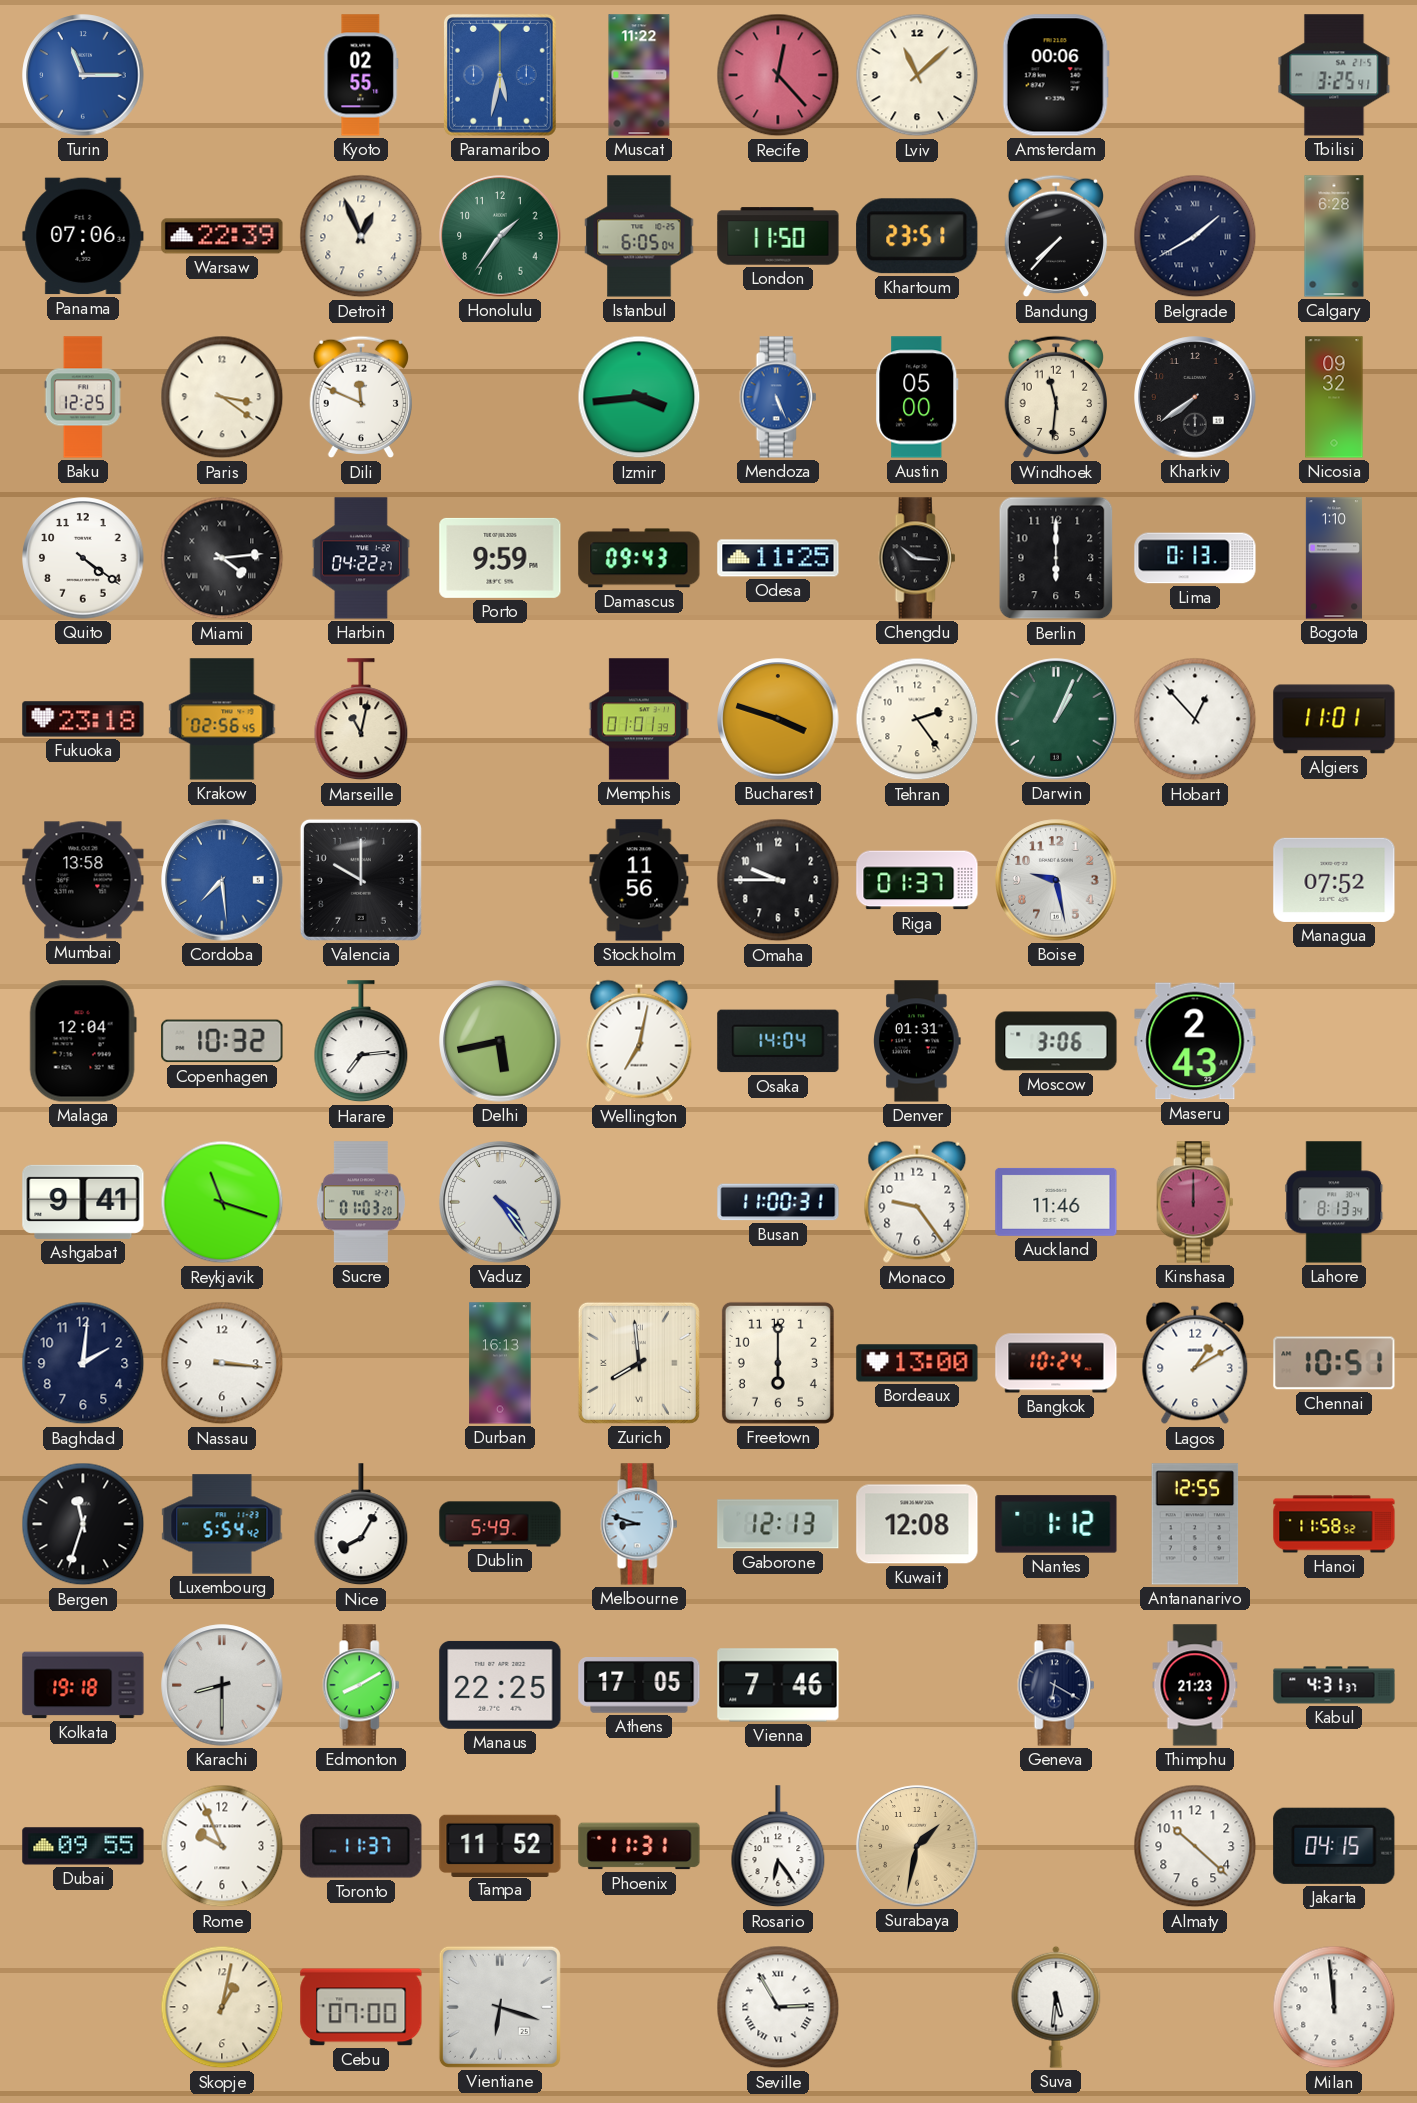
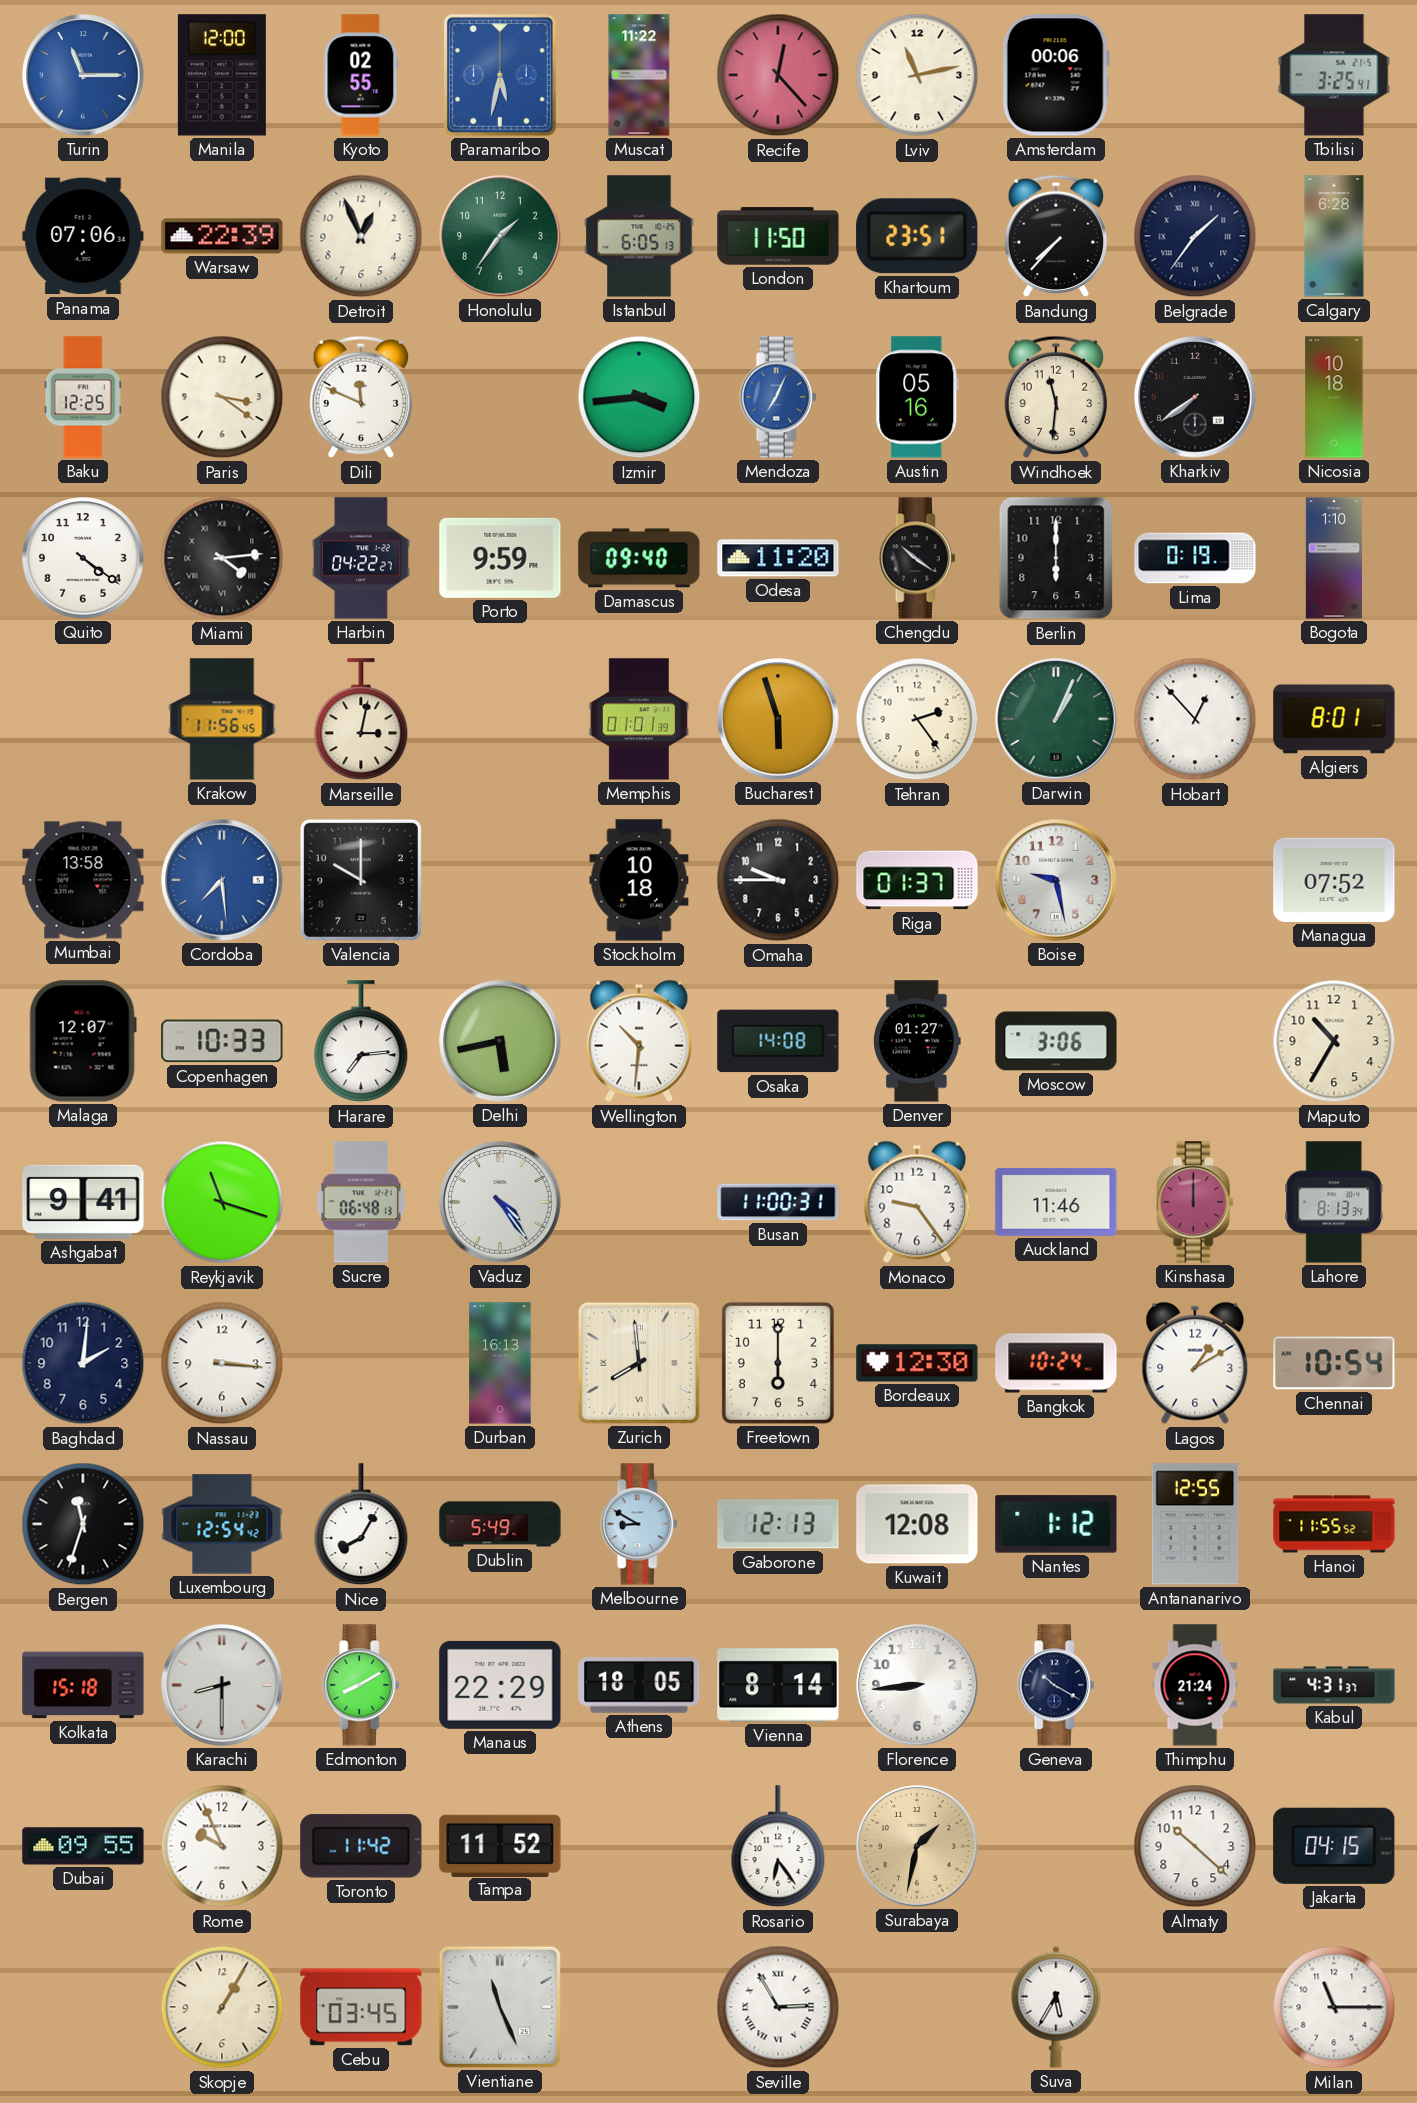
Manila: none -> 12:00
Lviv: 11:08 -> 11:13
Istanbul: 6:05:04 -> 6:05:13
Belgrade: 1:40 -> 1:36
Mendoza: 5:26 -> 7:04
Austin: 05:00 -> 05:16
Nicosia: 09:32 -> 10:18
Damascus: 09:43 -> 09:40
Odesa: 11:25 -> 11:20
Chengdu: 10:16 -> 10:21
Lima: 0:13 -> 0:19
Fukuoka: 23:18 -> none
Krakow: 02:56 -> 11:56
Marseille: 11:02 -> 3:02
Bucharest: 3:48 -> 5:57
Algiers: 11:01 -> 8:01
Stockholm: 11:56 -> 10:18
Malaga: 12:04 -> 12:07
Copenhagen: 10:32 -> 10:33
Wellington: 7:02 -> 10:31
Osaka: 14:04 -> 14:08
Denver: 01:31 -> 01:27
Maseru: 2:43 -> none
Maputo: none -> 10:35
Sucre: 01:03 -> 06:48
Bordeaux: 13:00 -> 12:30
Chennai: 10:51 -> 10:54
Luxembourg: 5:54 -> 12:54
Melbourne: 8:48 -> 8:50
Hanoi: 11:58 -> 11:55
Kolkata: 19:18 -> 15:18
Manaus: 22:25 -> 22:29
Athens: 17:05 -> 18:05
Vienna: 7:46 -> 8:14
Florence: none -> 8:44
Geneva: 6:20 -> 10:20
Thimphu: 21:23 -> 21:24
Toronto: 11:37 -> 11:42
Phoenix: 11:31 -> none
Skopje: 1:02 -> 1:05
Cebu: 07:00 -> 03:45
Vientiane: 6:18 -> 11:26
Suva: 5:31 -> 5:35
Milan: 11:59 -> 11:15
